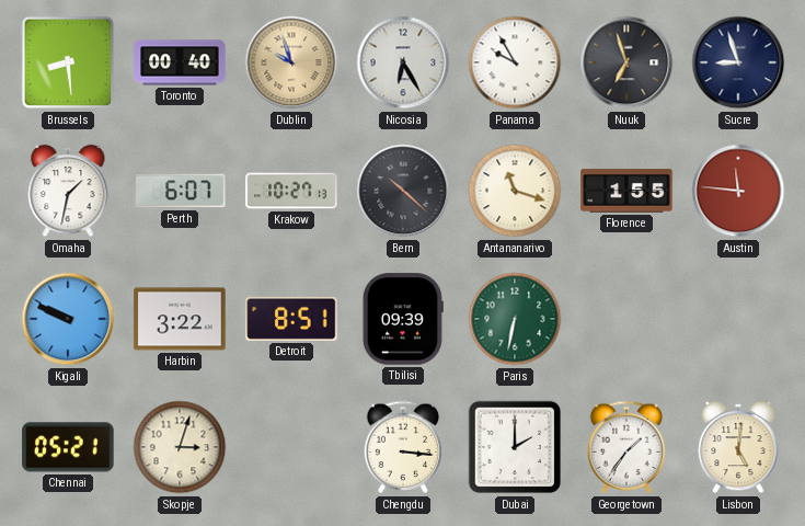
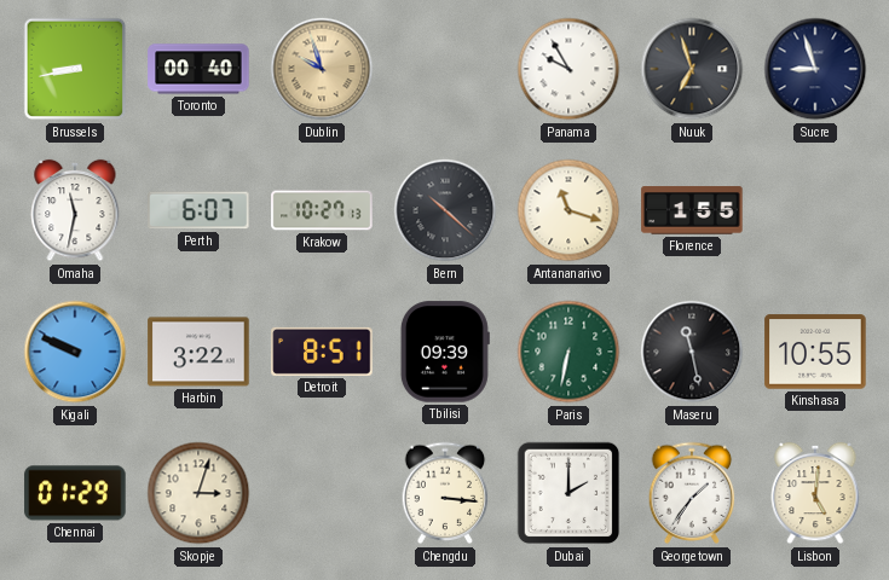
Brussels: 8:29 -> 8:43
Nicosia: 6:25 -> none
Omaha: 1:32 -> 11:32
Austin: 11:46 -> none
Maseru: none -> 11:28
Kinshasa: none -> 10:55
Chennai: 05:21 -> 01:29
